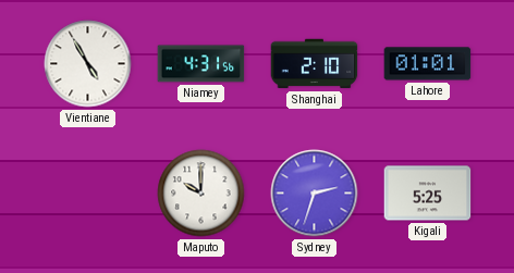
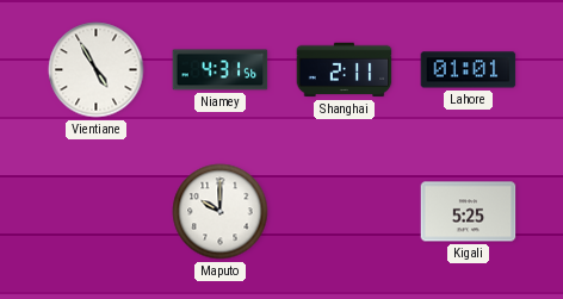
Shanghai: 2:10 -> 2:11
Sydney: 2:33 -> none
